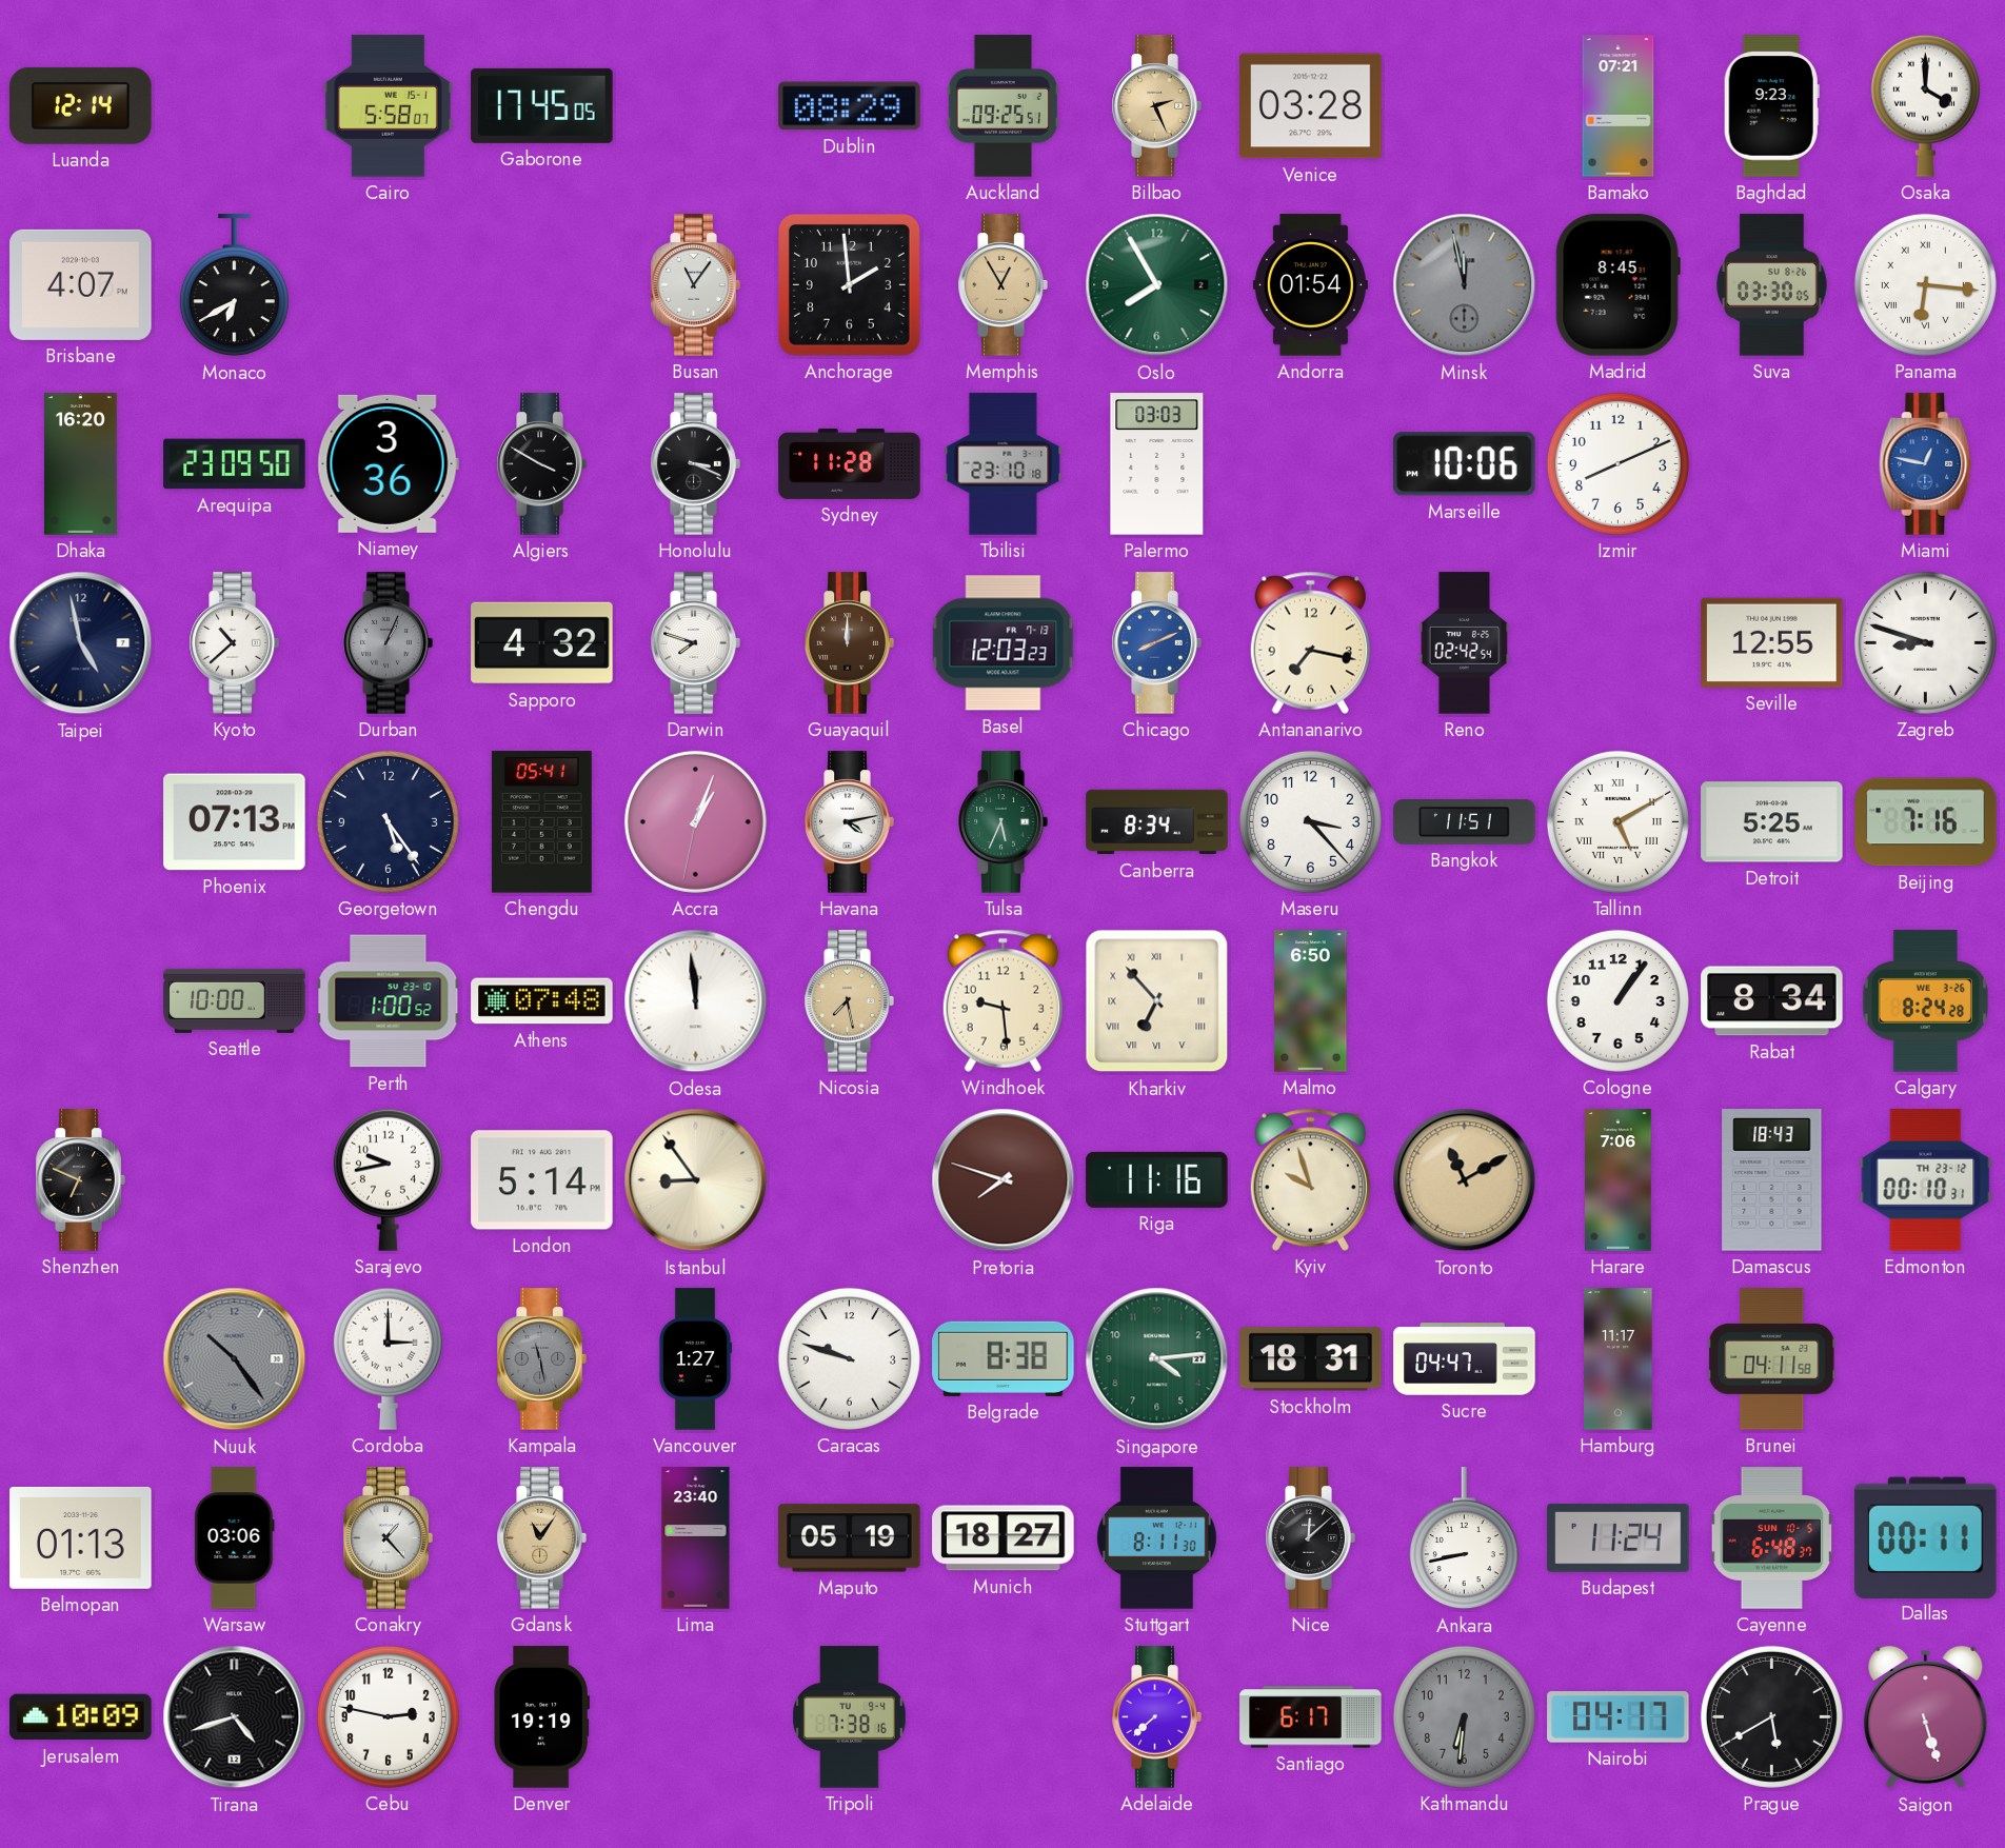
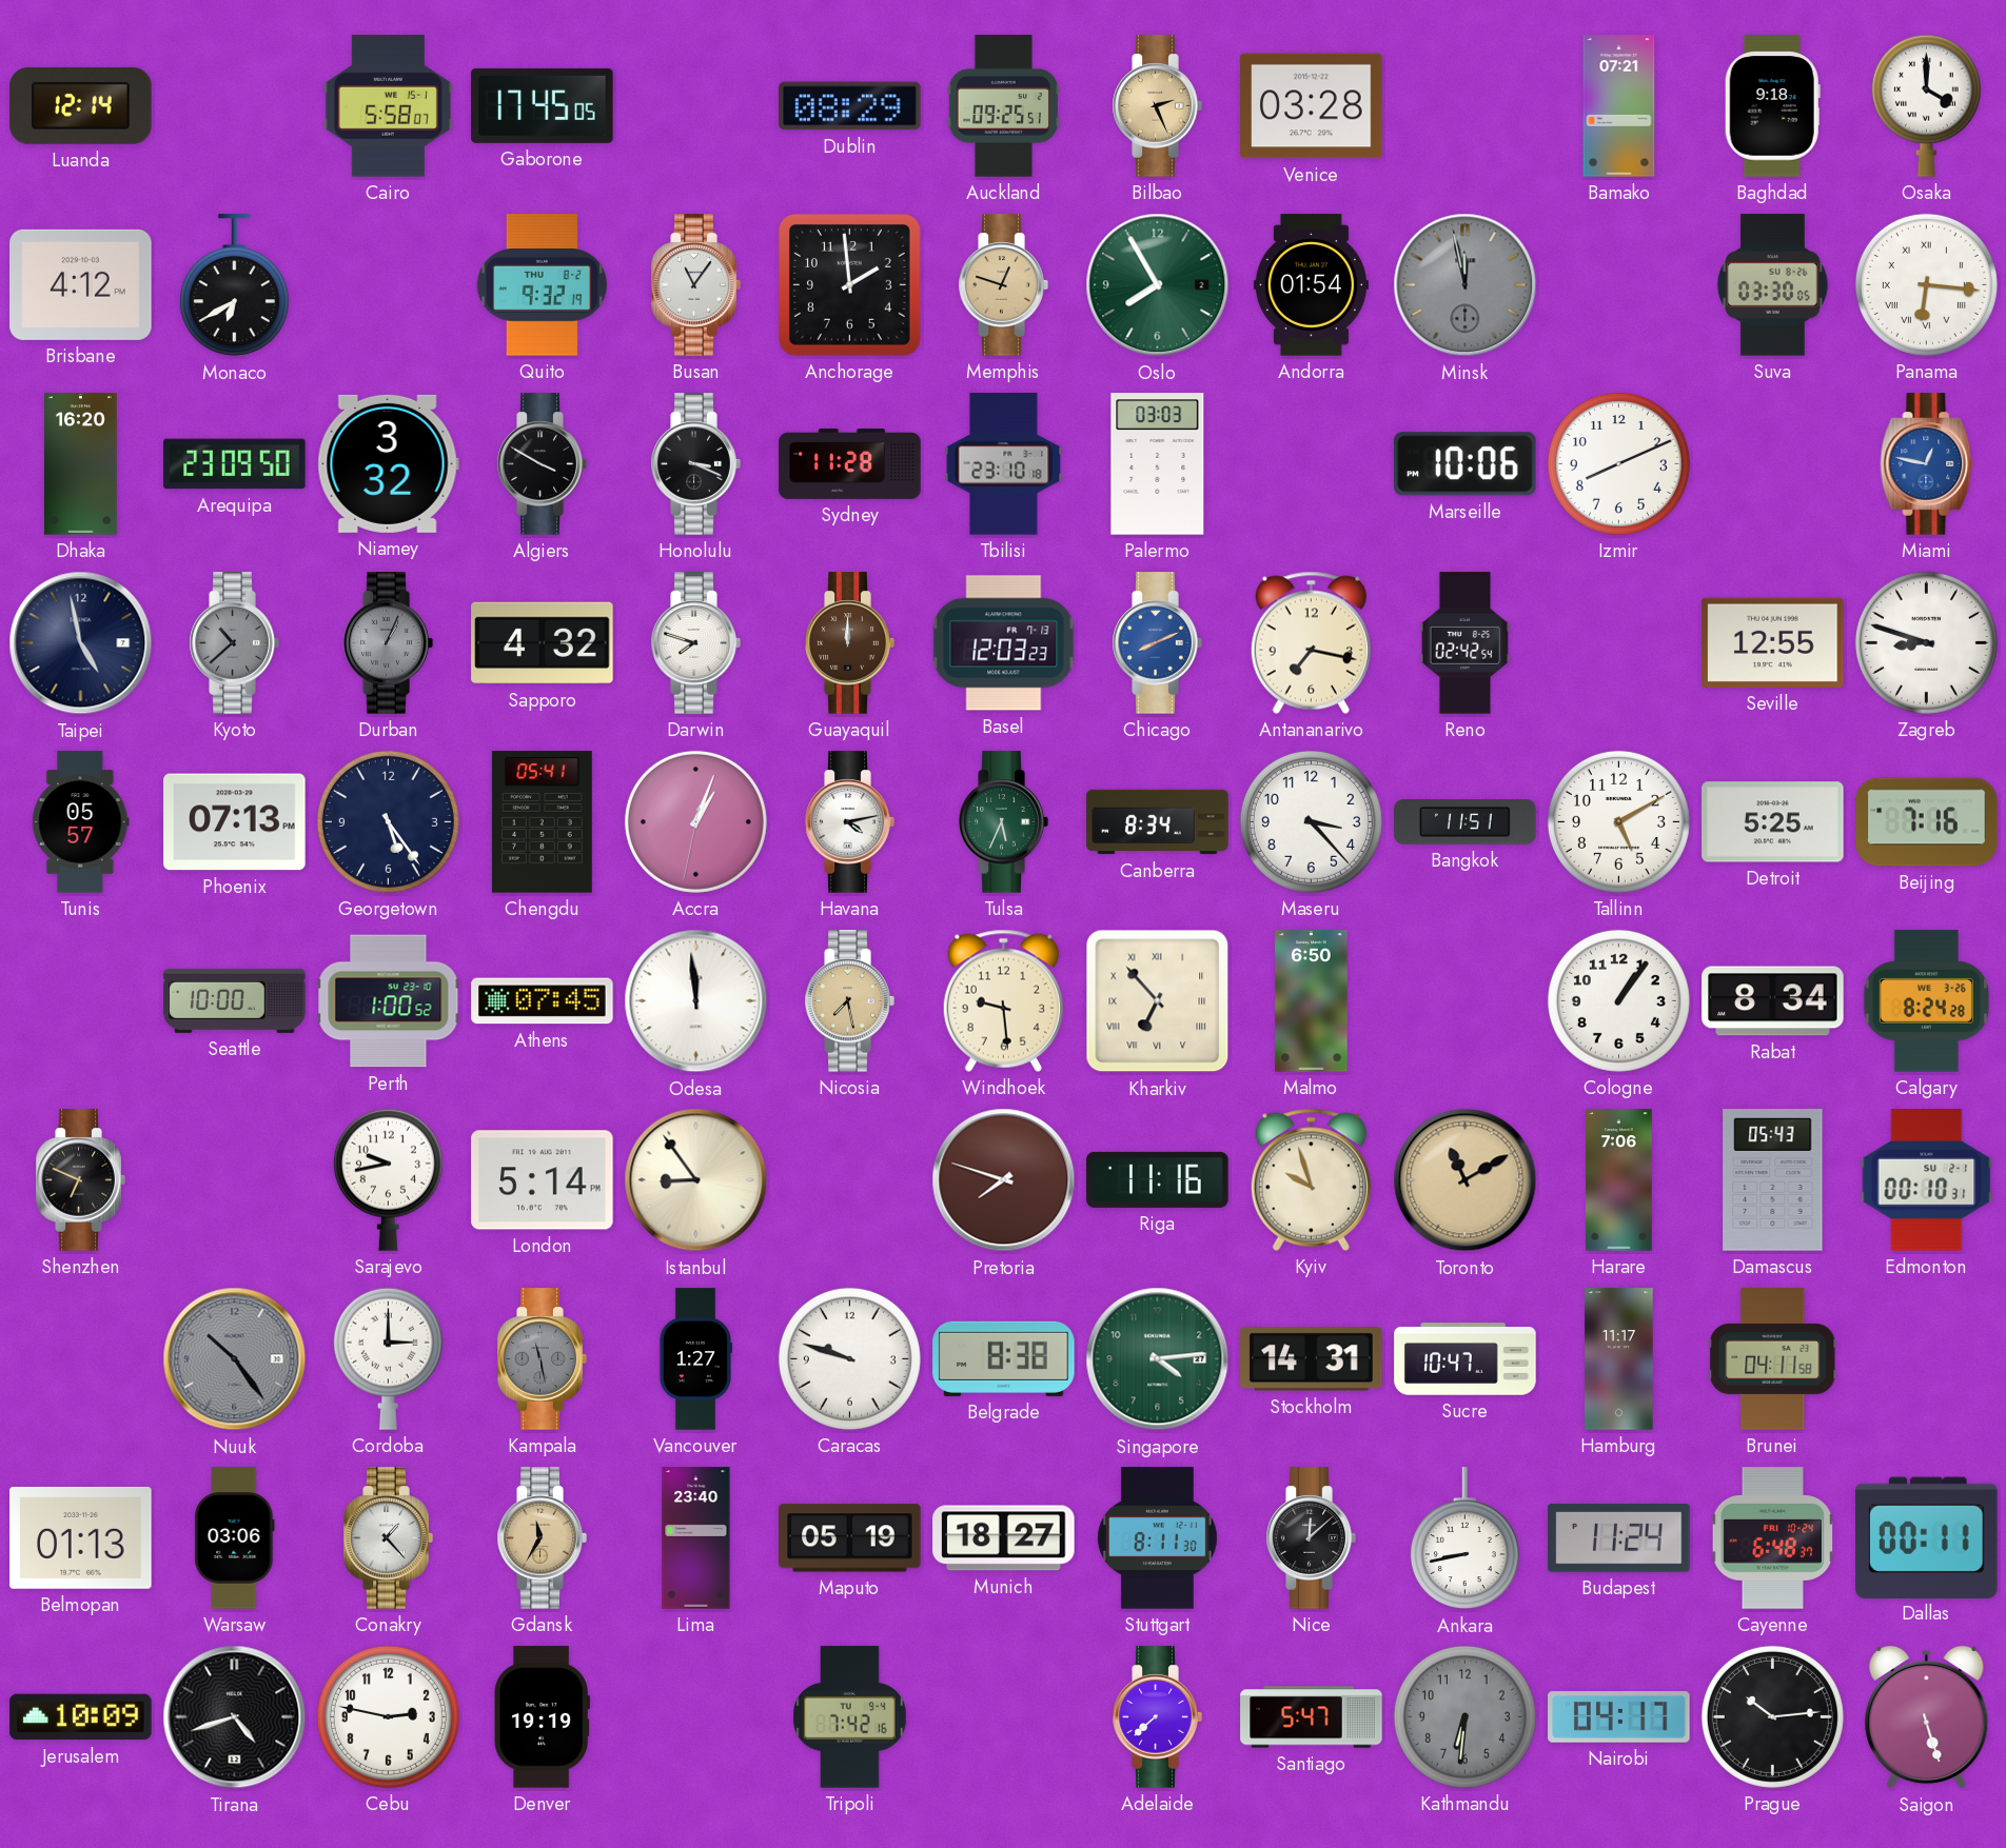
Baghdad: 9:23 -> 9:18
Brisbane: 4:07 -> 4:12
Quito: none -> 9:32
Memphis: 12:55 -> 12:48
Madrid: 8:45 -> none
Niamey: 3:36 -> 3:32
Kyoto dial: white -> grey
Tunis: none -> 05:57
Tallinn numerals: Roman -> Arabic
Athens: 07:48 -> 07:45
Damascus: 18:43 -> 05:43
Edmonton date: TH 23-12 -> SU 2-1
Stockholm: 18:31 -> 14:31
Sucre: 04:47 -> 10:47
Gdansk: 11:06 -> 11:35
Cayenne date: SUN 10-5 -> FRI 10-24
Tripoli: 7:38 -> 7:42
Santiago: 6:17 -> 5:47
Prague: 5:40 -> 10:14
